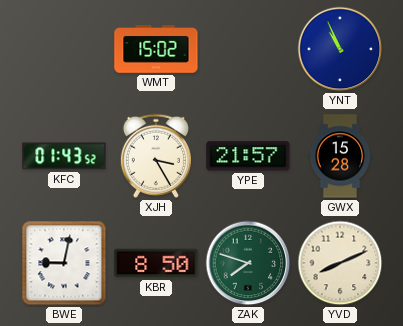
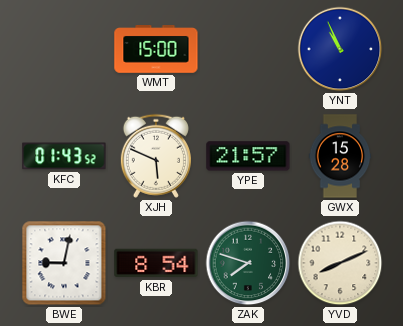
WMT: 15:02 -> 15:00
XJH: 3:25 -> 5:49
KBR: 8:50 -> 8:54
